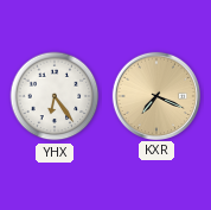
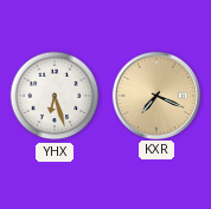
YHX: 6:24 -> 6:27
